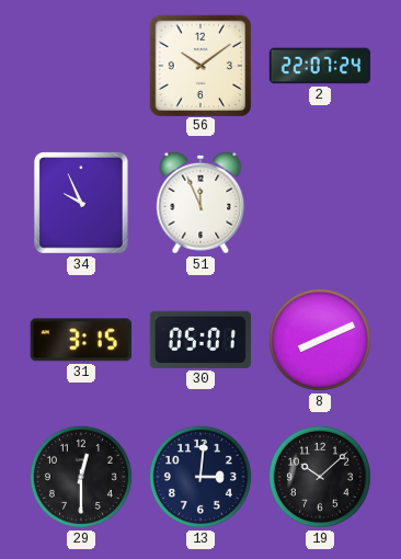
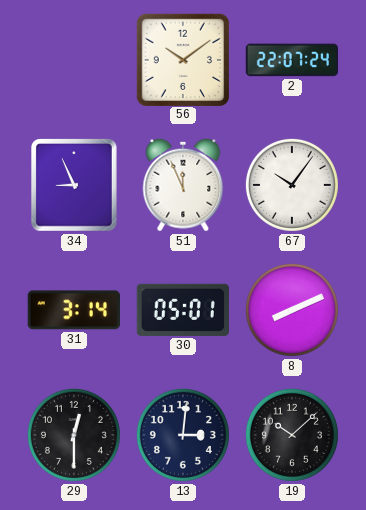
34: 9:56 -> 8:56
67: none -> 10:06
31: 3:15 -> 3:14
